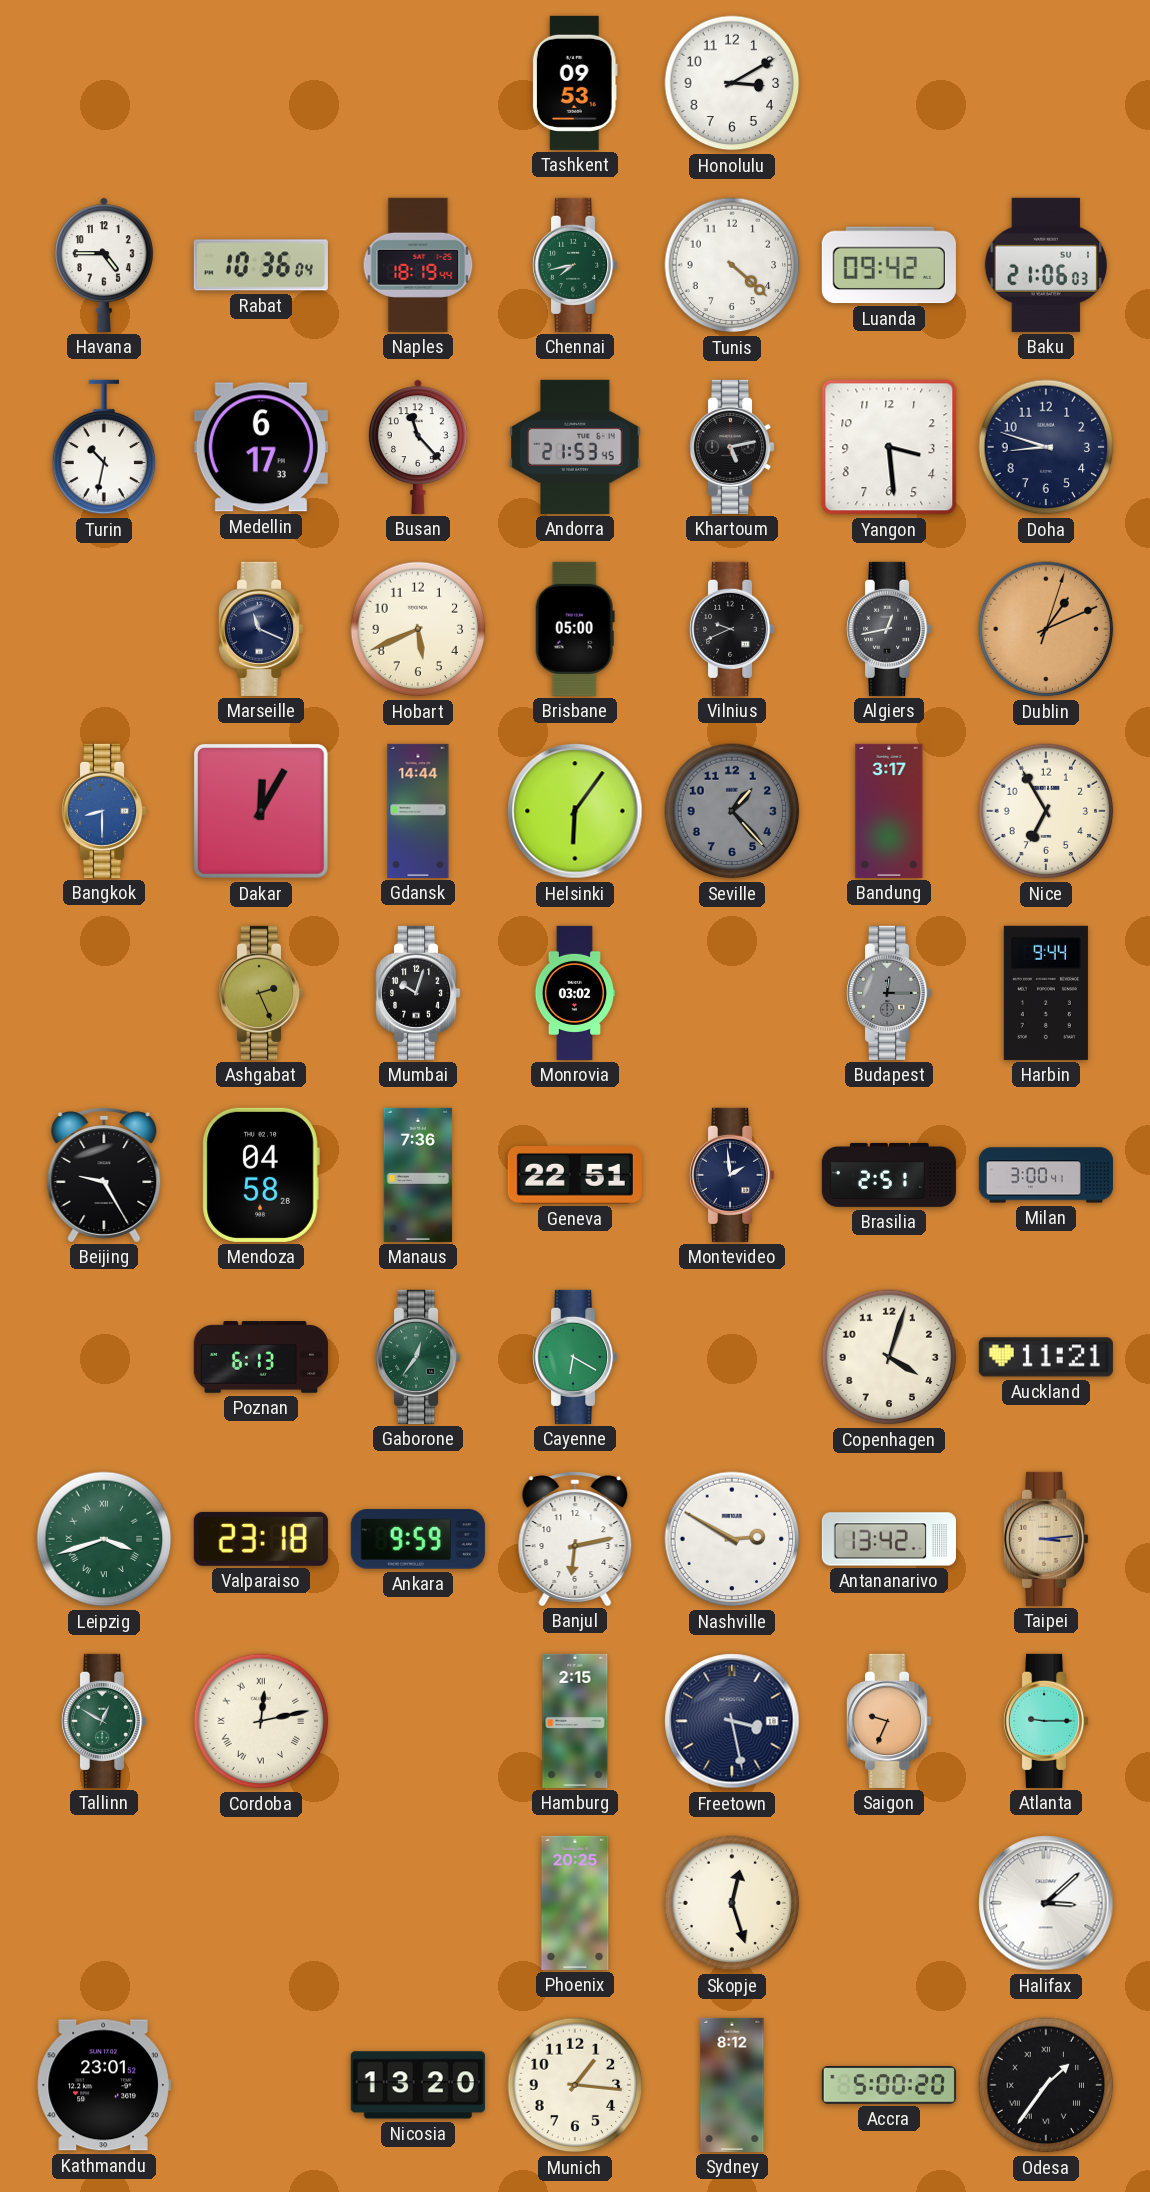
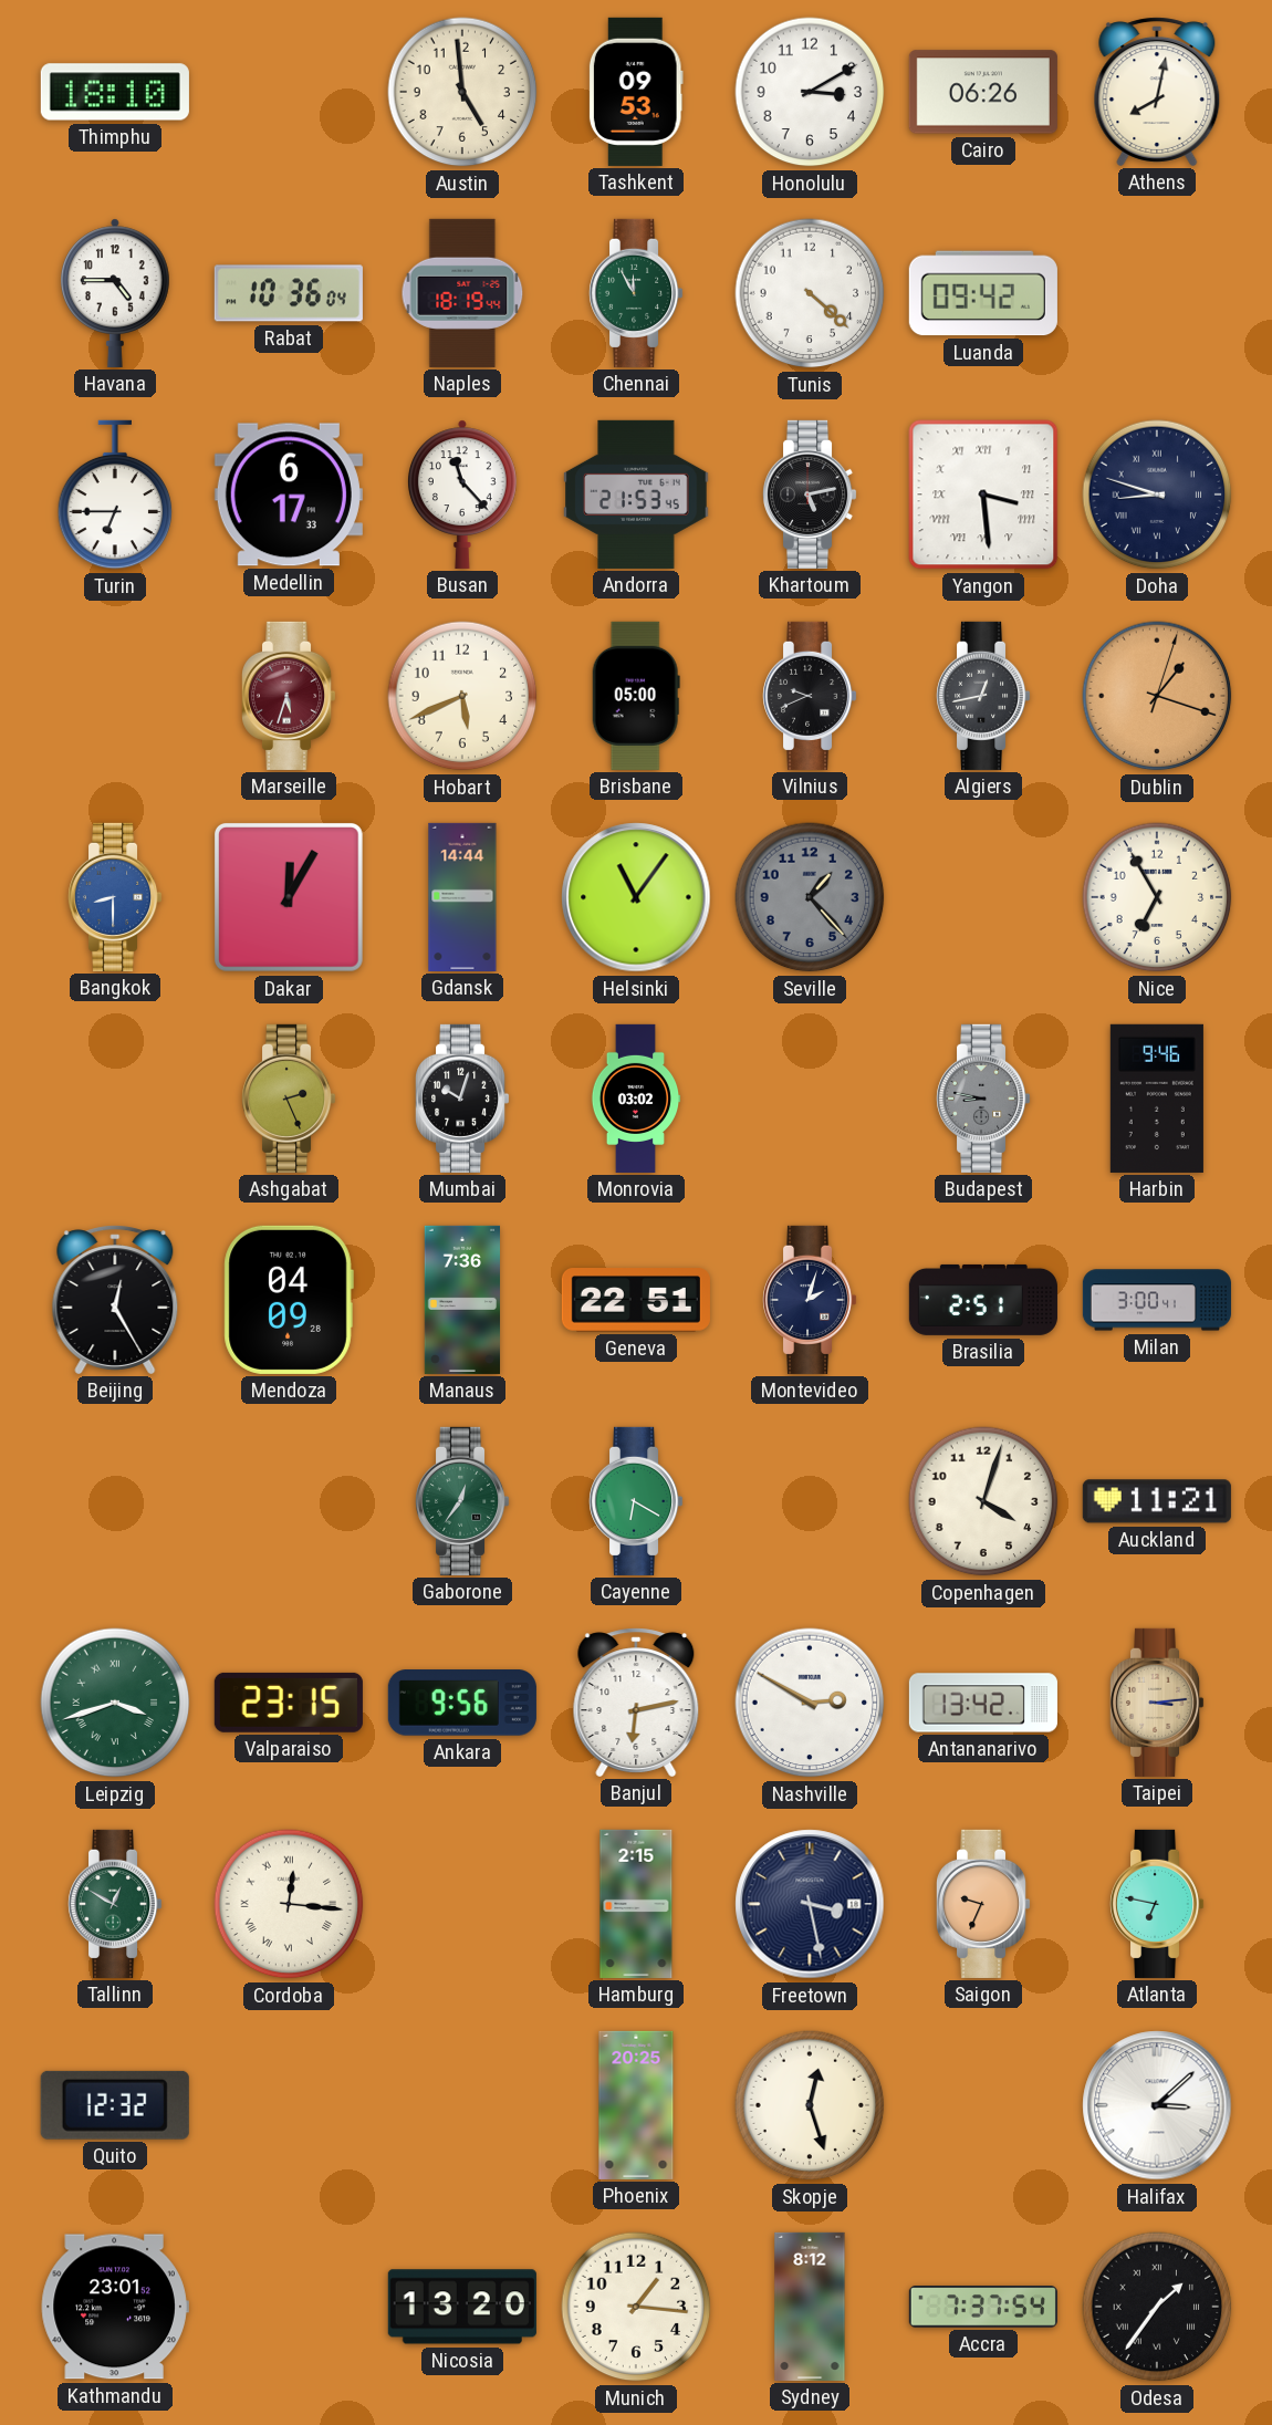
Thimphu: none -> 18:10
Austin: none -> 4:59
Cairo: none -> 06:26
Athens: none -> 8:02
Chennai: 7:43 -> 11:55
Baku: 21:06 -> none
Turin: 10:32 -> 6:45
Yangon numerals: Arabic -> Roman
Doha numerals: Arabic -> Roman
Marseille: 11:19 -> 5:33
Marseille dial: navy -> burgundy
Dublin: 1:11 -> 1:18
Helsinki: 6:06 -> 11:06
Bandung: 3:17 -> none
Budapest: 12:15 -> 8:47
Harbin: 9:44 -> 9:46
Beijing: 9:25 -> 12:25
Mendoza: 04:58 -> 04:09
Montevideo: 1:59 -> 2:03
Poznan: 6:13 -> none
Valparaiso: 23:18 -> 23:15
Ankara: 9:59 -> 9:56
Cordoba: 12:13 -> 12:16
Atlanta: 9:15 -> 6:47
Quito: none -> 12:32
Accra: 5:00 -> 7:37
